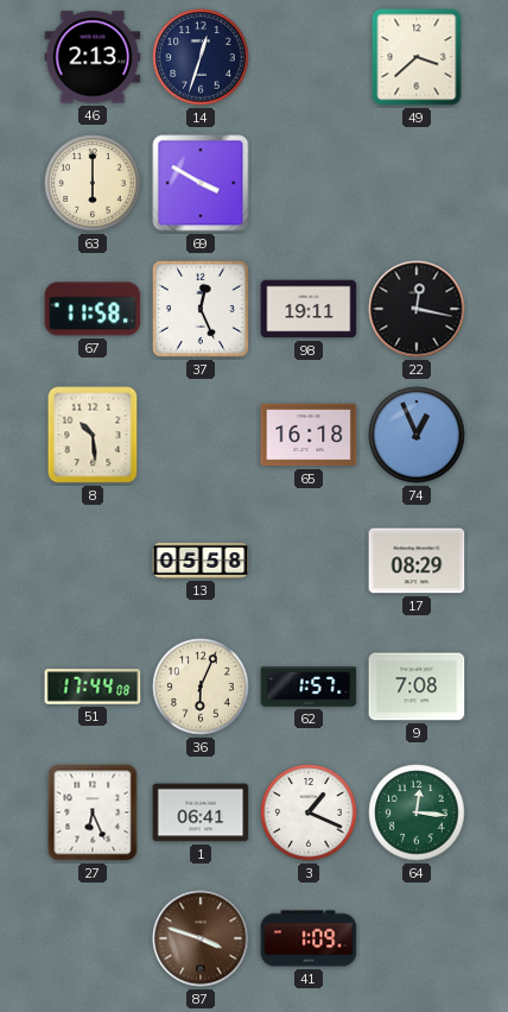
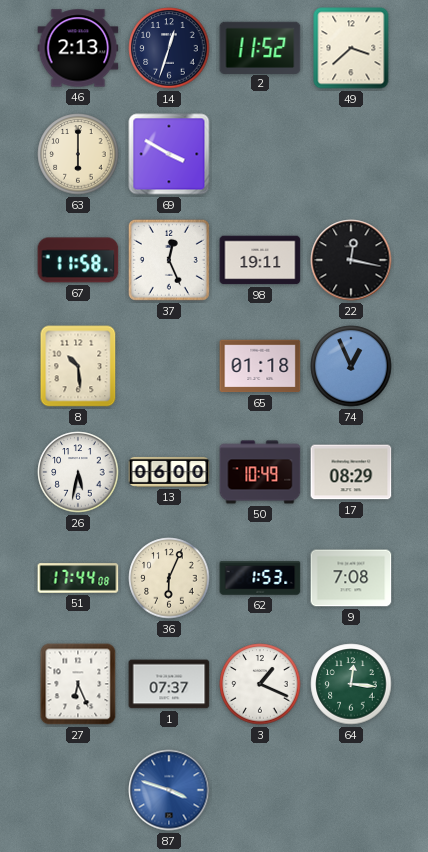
2: none -> 11:52
65: 16:18 -> 01:18
26: none -> 5:32
13: 05:58 -> 06:00
50: none -> 10:49
62: 1:57 -> 1:53
1: 06:41 -> 07:37
87 dial: brown -> blue
41: 1:09 -> none
